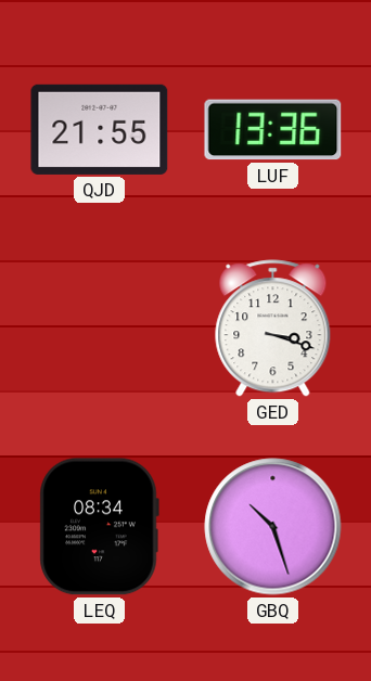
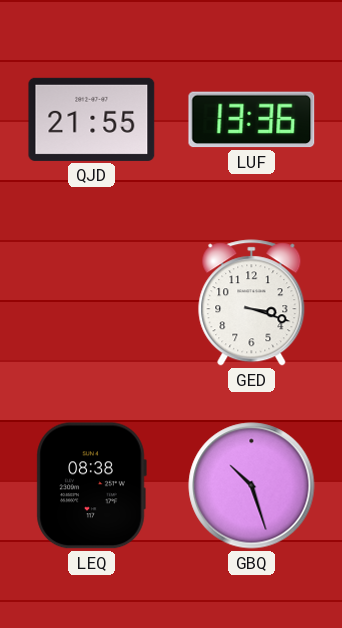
LEQ: 08:34 -> 08:38
